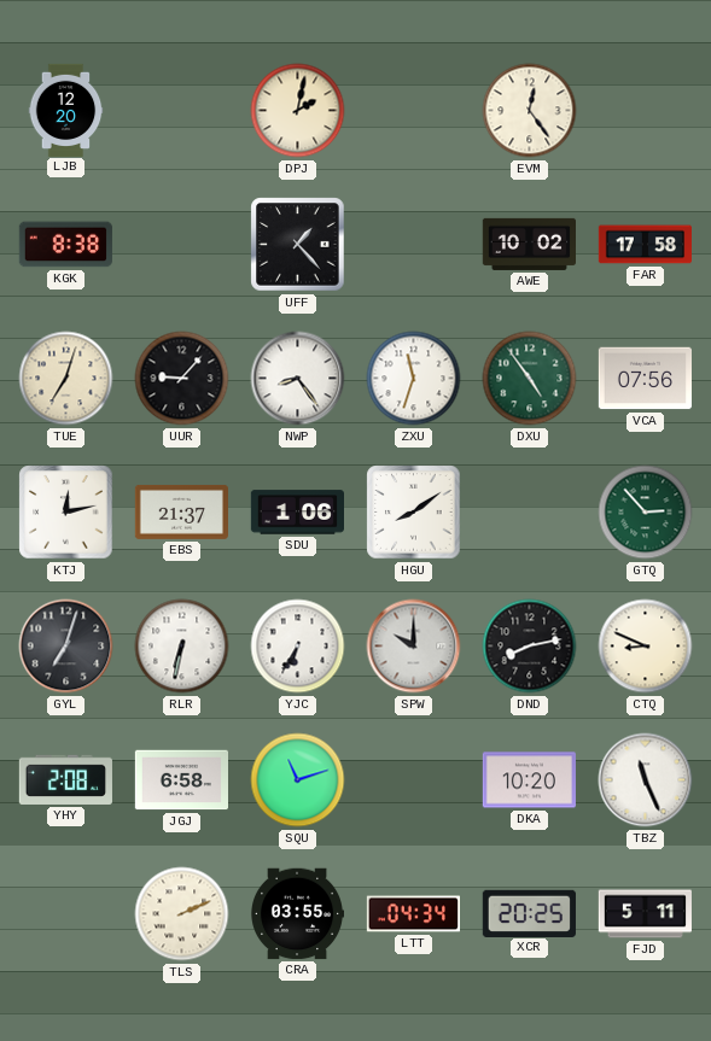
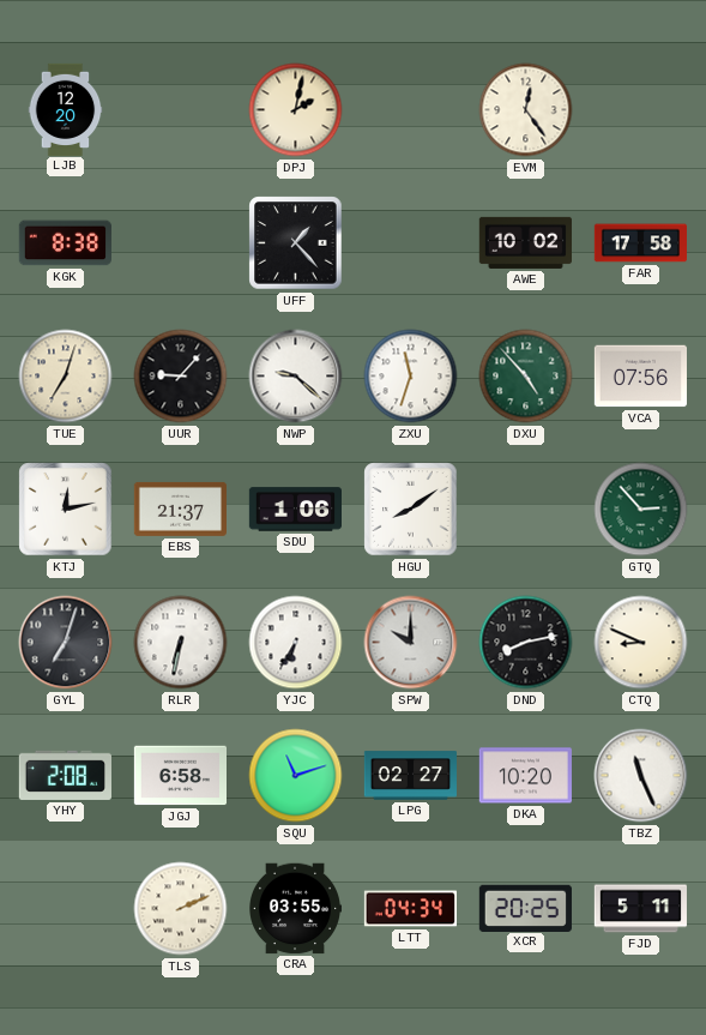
NWP: 8:24 -> 9:22
DXU: 4:54 -> 4:53
LPG: none -> 02:27
